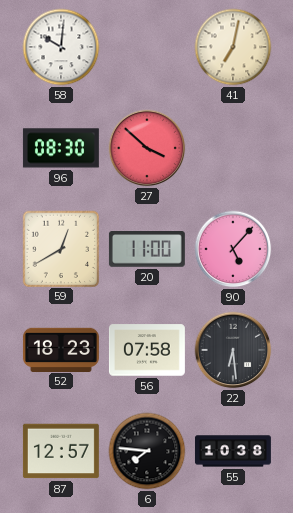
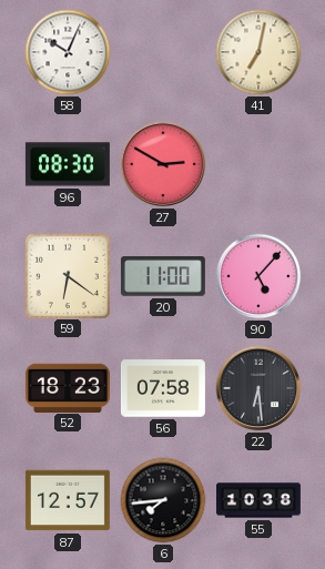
58: 10:01 -> 10:04
27: 3:52 -> 2:50
59: 12:40 -> 6:21
6: 7:46 -> 7:44
